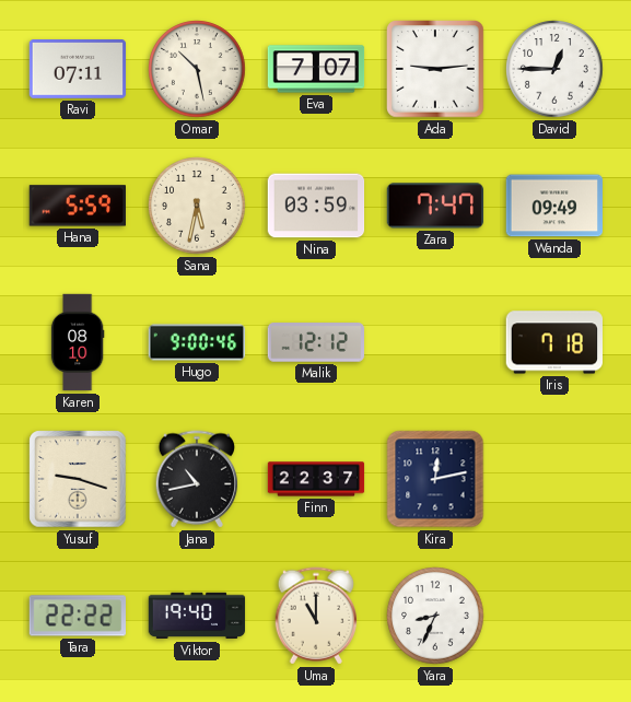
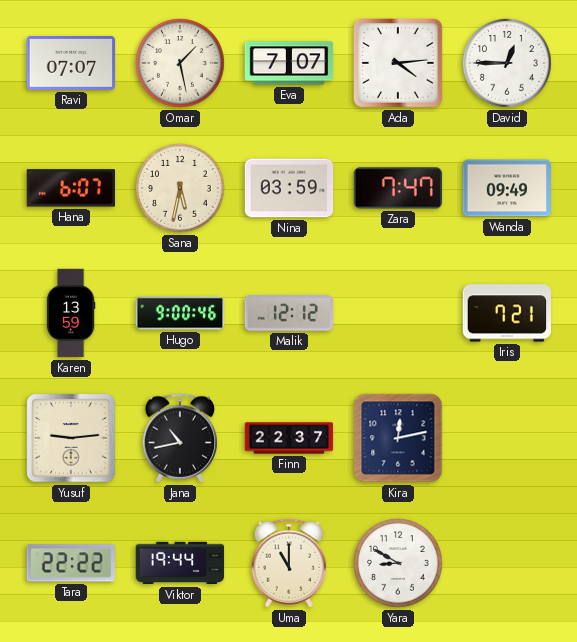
Ravi: 07:11 -> 07:07
Omar: 10:28 -> 1:28
Ada: 9:14 -> 4:14
Hana: 5:59 -> 6:07
Karen: 08:10 -> 13:59
Iris: 7:18 -> 7:21
Yusuf: 9:18 -> 9:14
Viktor: 19:40 -> 19:44
Yara: 8:34 -> 8:50
